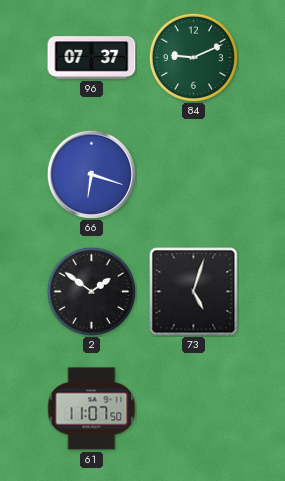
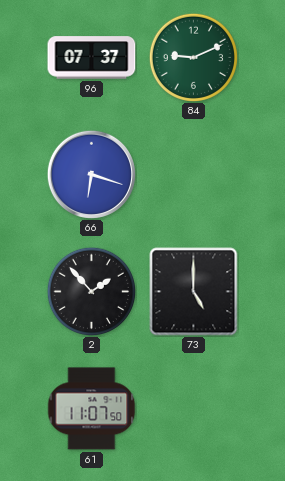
2: 1:51 -> 1:53
73: 5:03 -> 5:00
